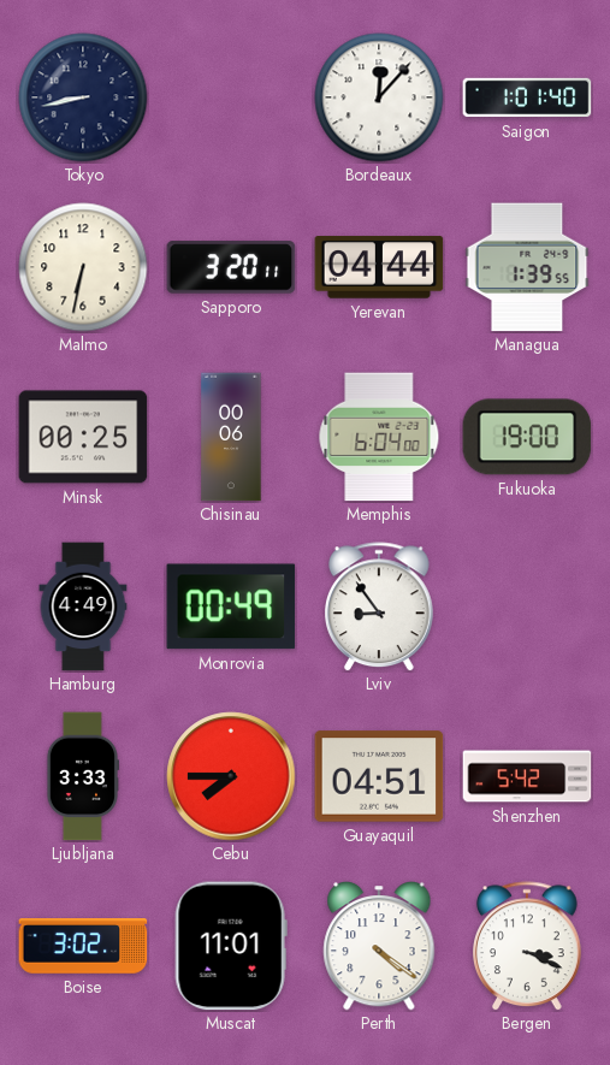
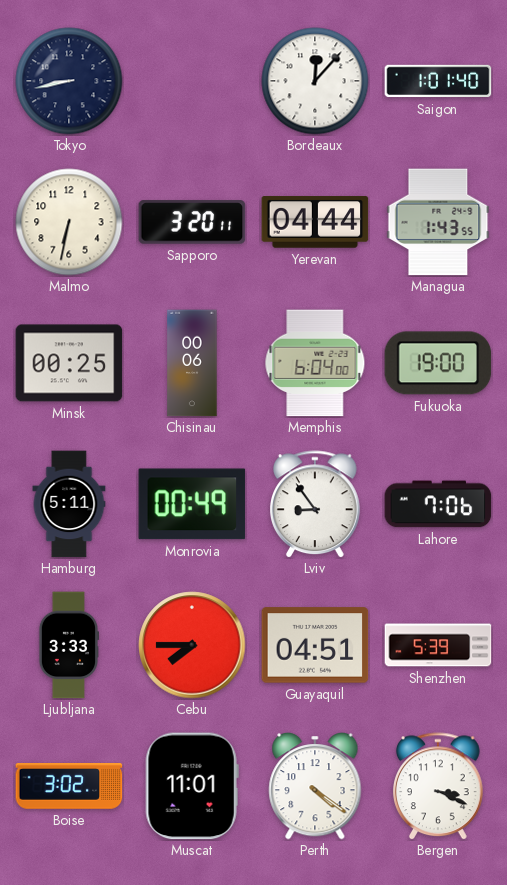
Managua: 1:39 -> 1:43
Hamburg: 4:49 -> 5:11
Lahore: none -> 7:06
Shenzhen: 5:42 -> 5:39
